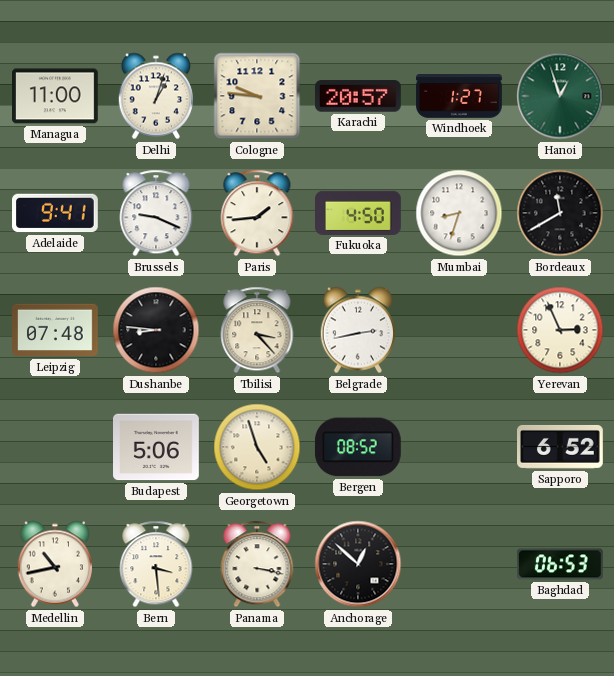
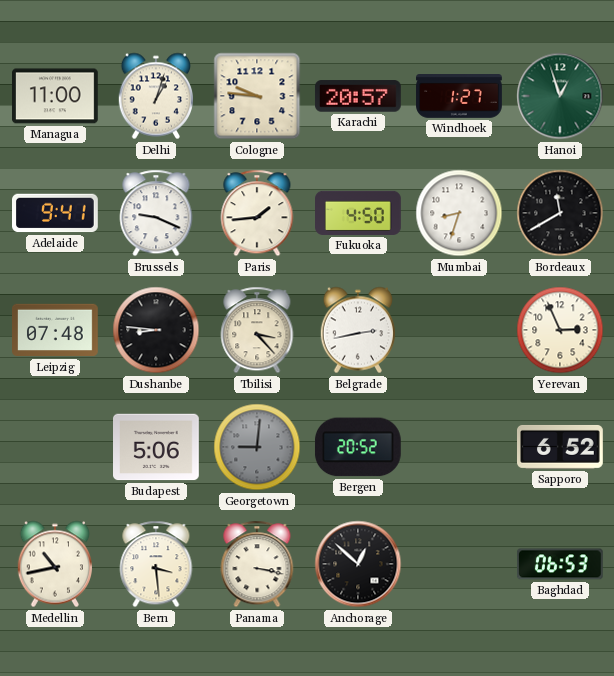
Georgetown: 4:57 -> 9:01
Georgetown dial: cream -> grey
Bergen: 08:52 -> 20:52
